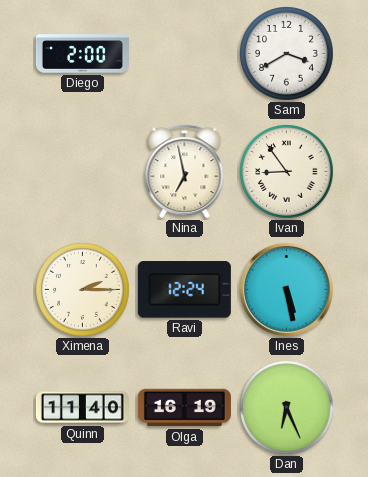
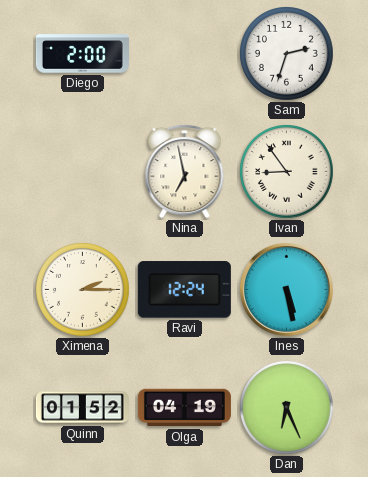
Sam: 3:40 -> 2:33
Quinn: 11:40 -> 01:52
Olga: 16:19 -> 04:19
